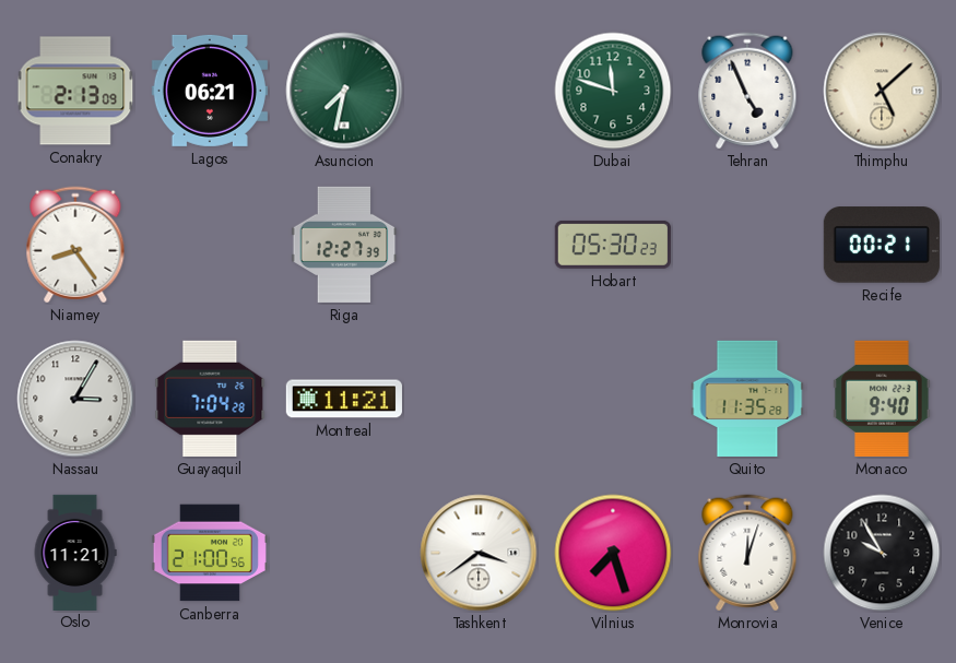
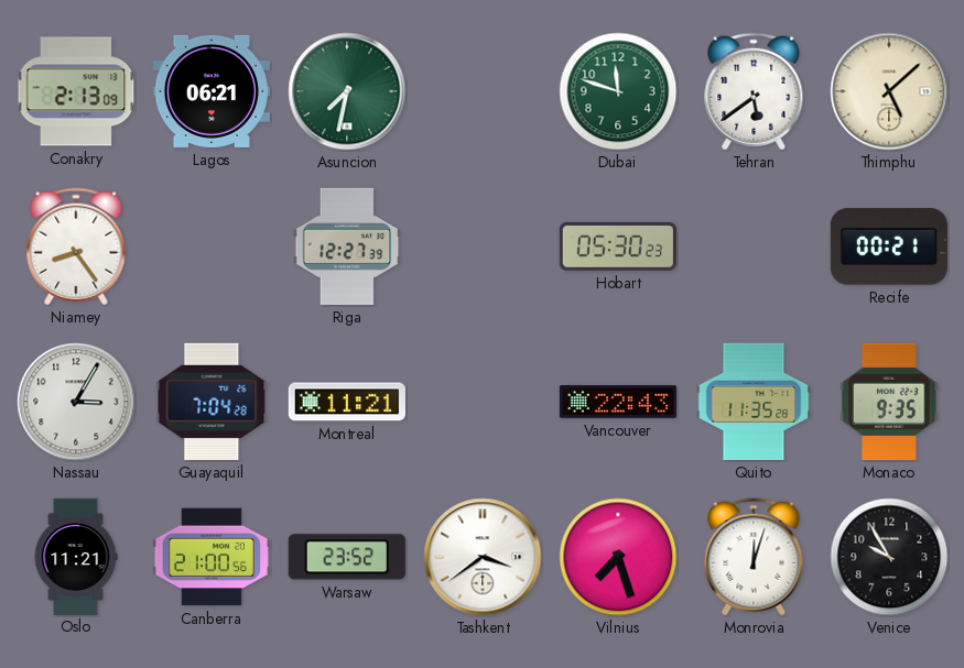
Tehran: 4:56 -> 5:39
Vancouver: none -> 22:43
Monaco: 9:40 -> 9:35
Warsaw: none -> 23:52
